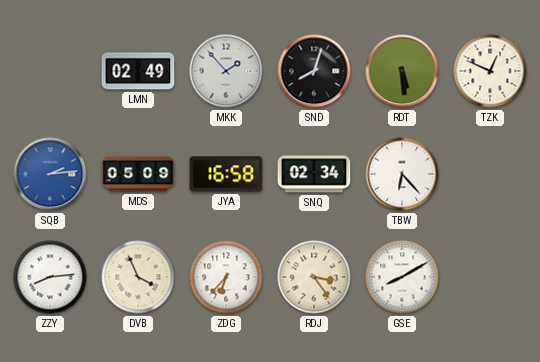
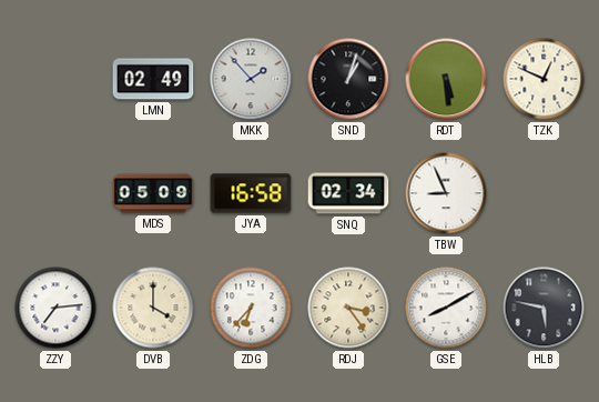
SND: 8:03 -> 1:03
SQB: 2:14 -> none
TBW: 6:23 -> 8:56
ZZY: 8:14 -> 7:14
DVB: 3:56 -> 4:00
HLB: none -> 5:47
